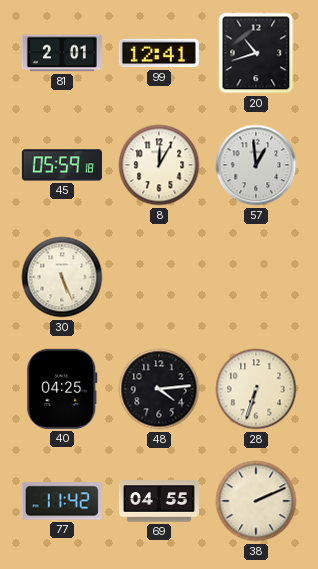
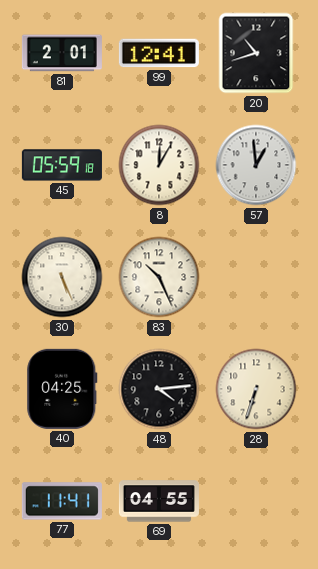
83: none -> 10:26
77: 11:42 -> 11:41
38: 2:11 -> none
